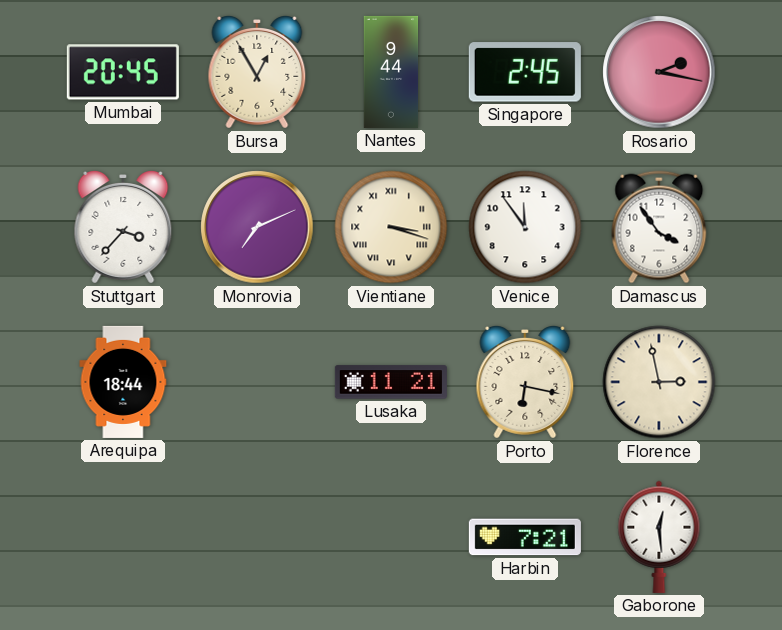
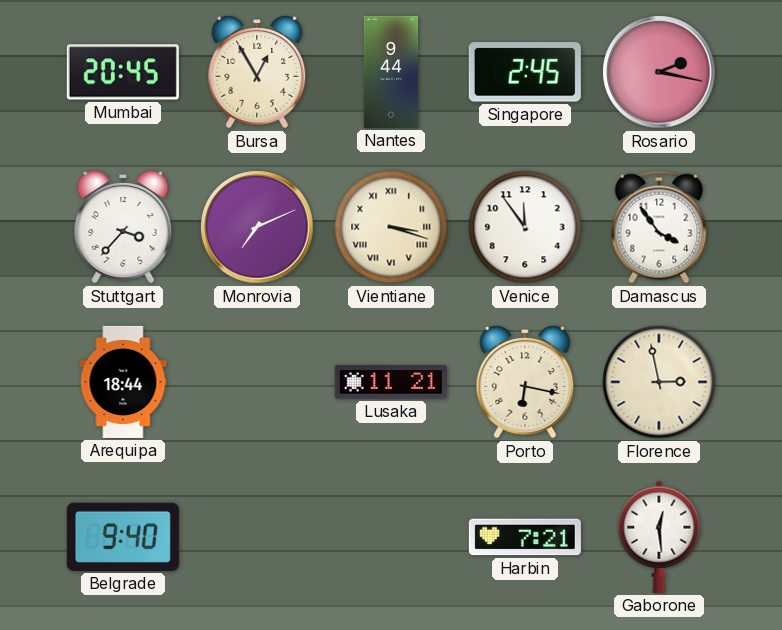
Belgrade: none -> 9:40
